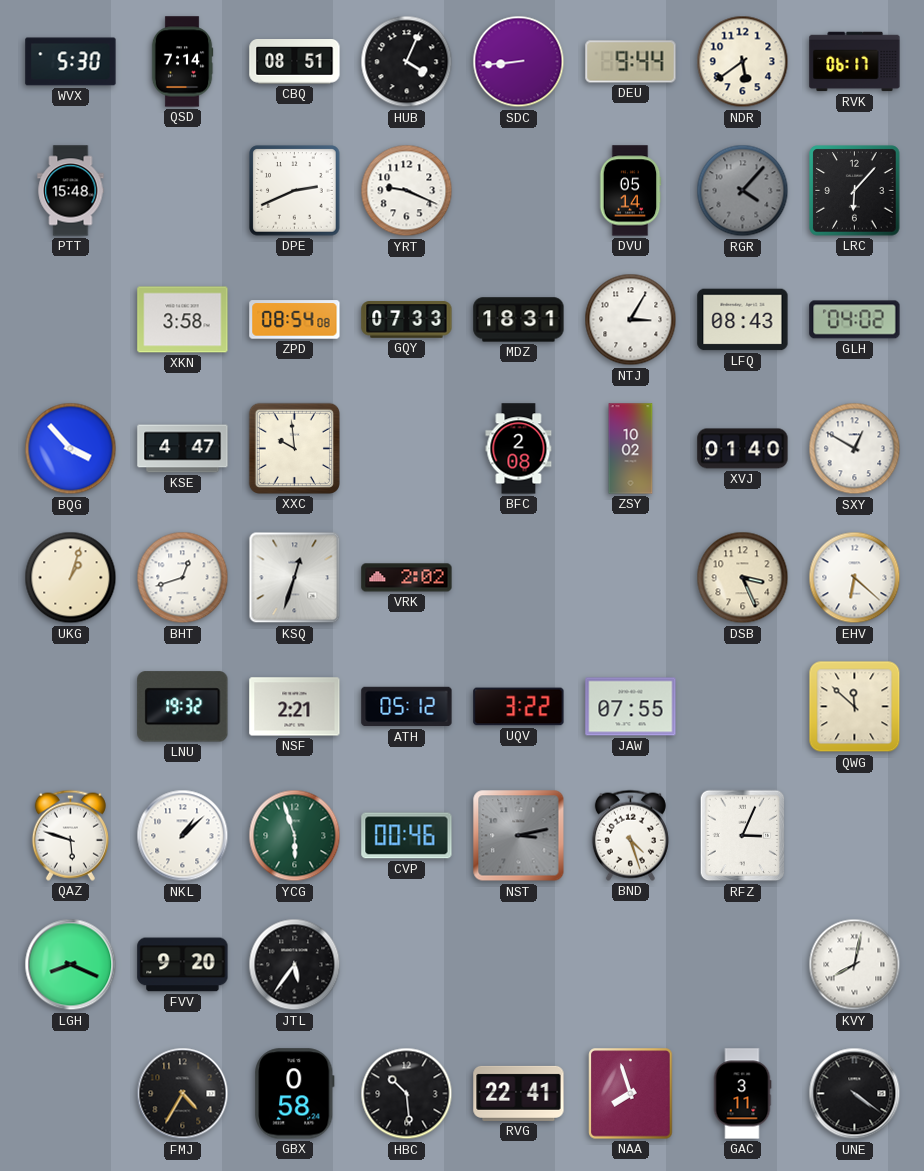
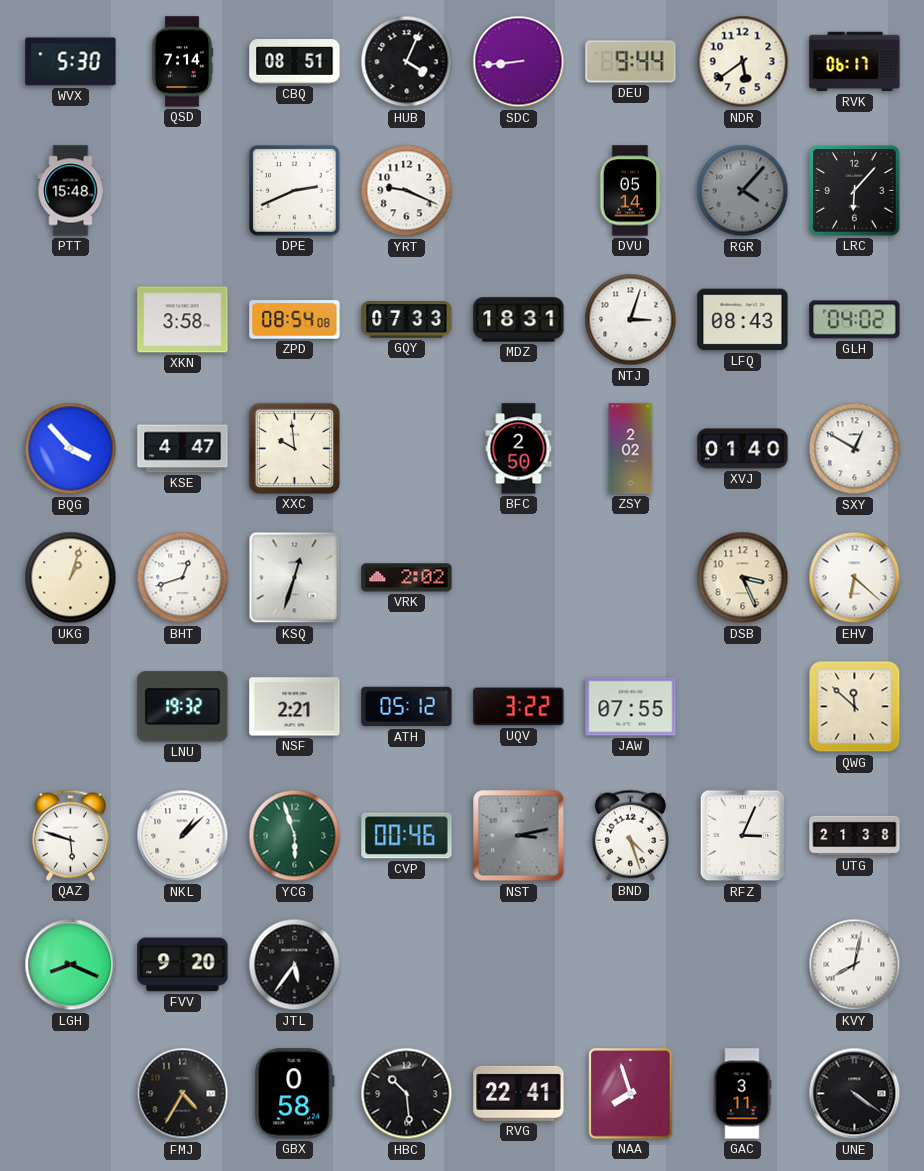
NTJ: 3:05 -> 3:03
BFC: 2:08 -> 2:50
ZSY: 10:02 -> 2:02
UTG: none -> 21:38
